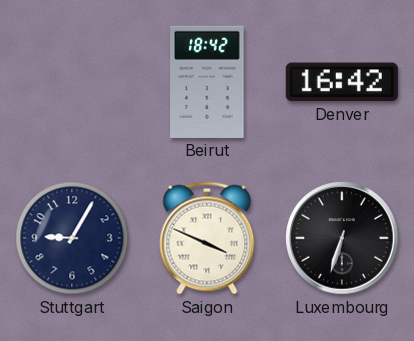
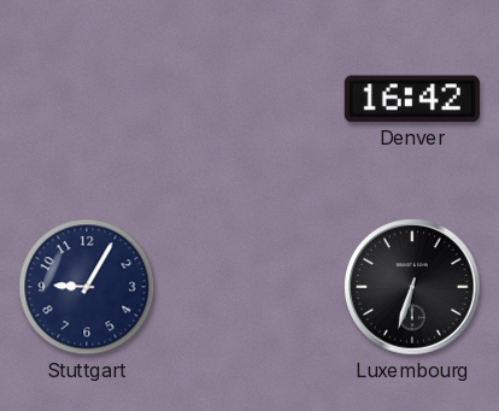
Beirut: 18:42 -> none
Saigon: 3:49 -> none
